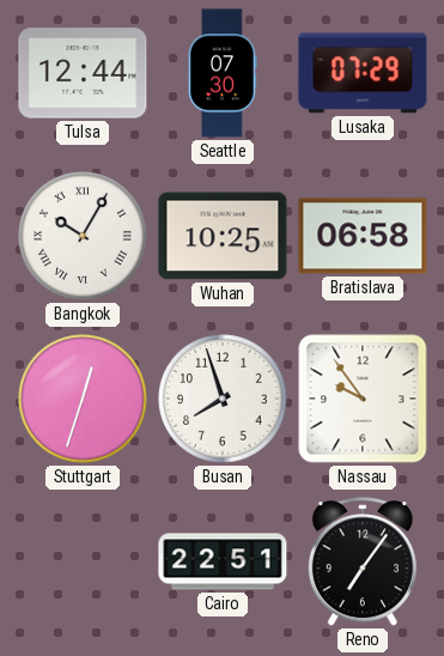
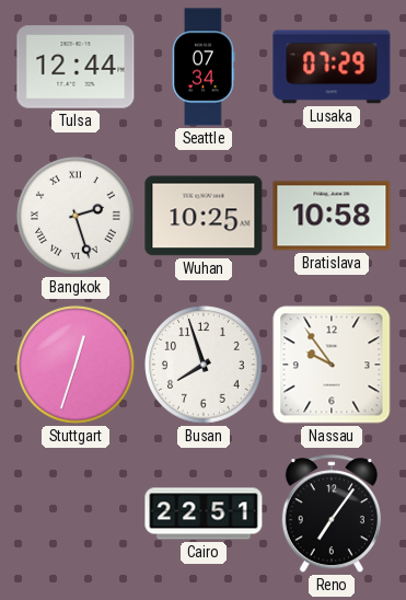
Seattle: 07:30 -> 07:34
Bangkok: 10:05 -> 2:27
Bratislava: 06:58 -> 10:58
